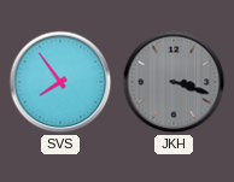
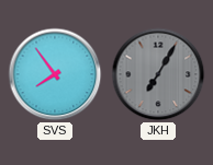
JKH: 3:18 -> 7:05
